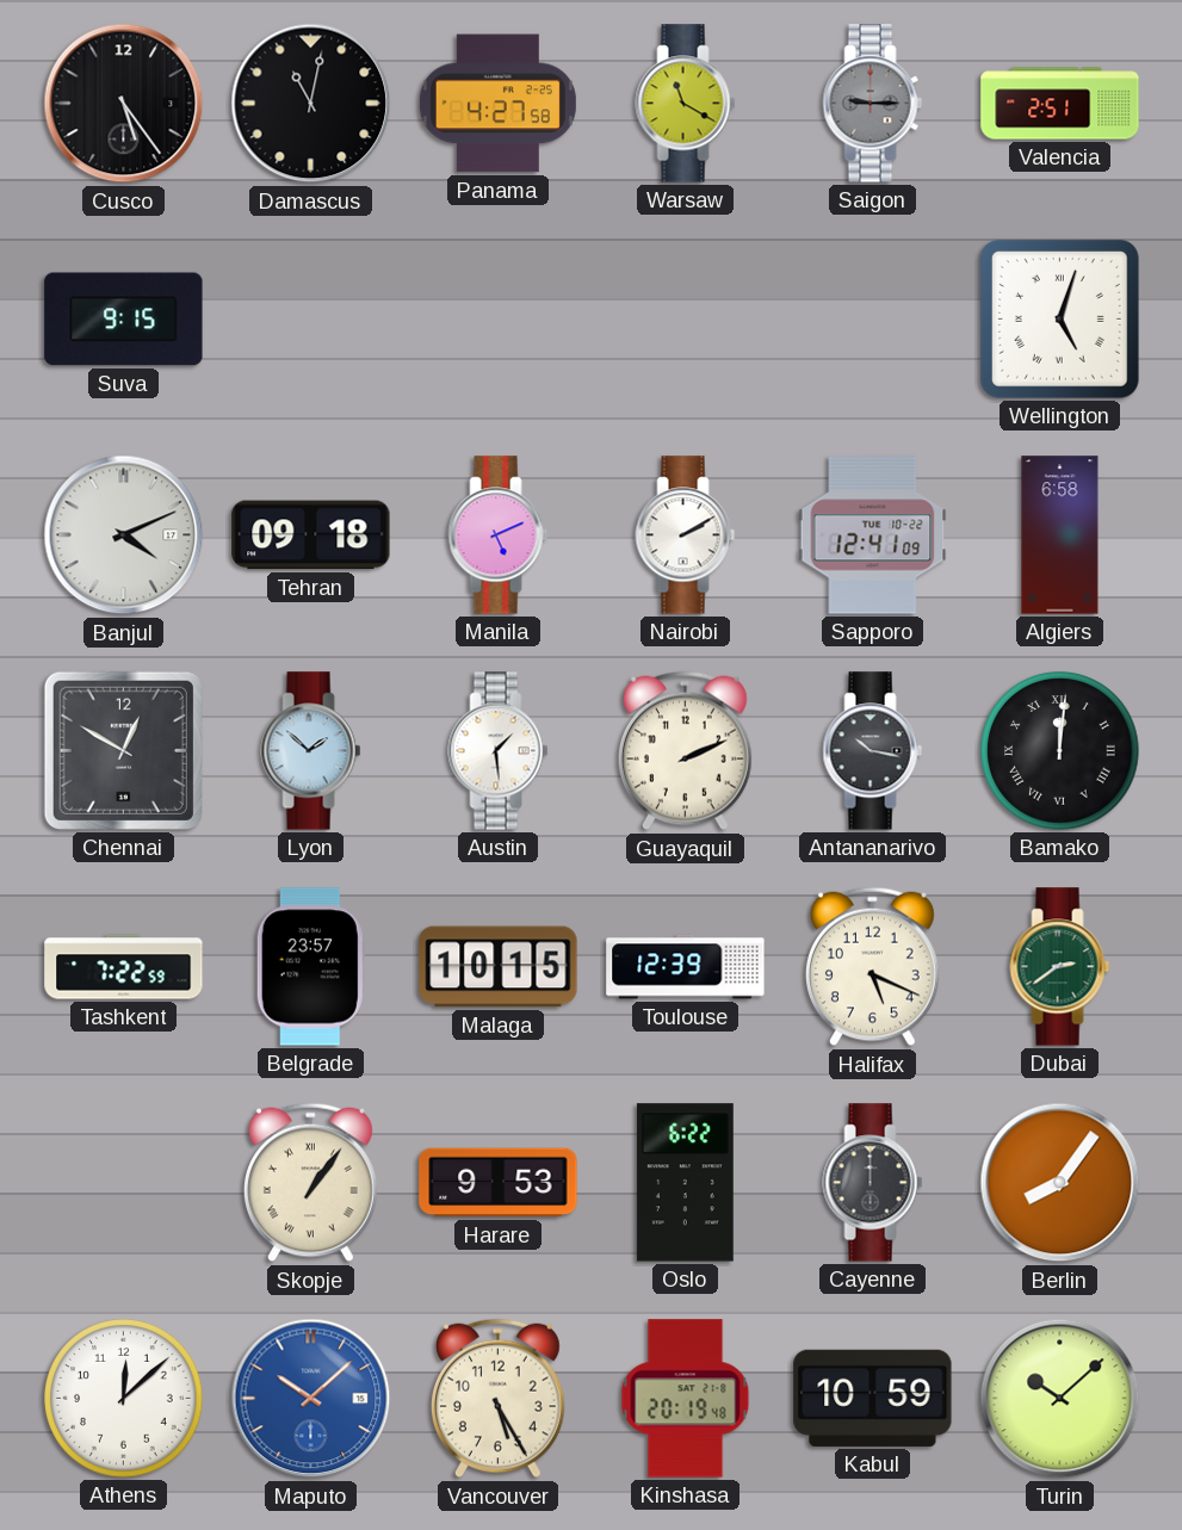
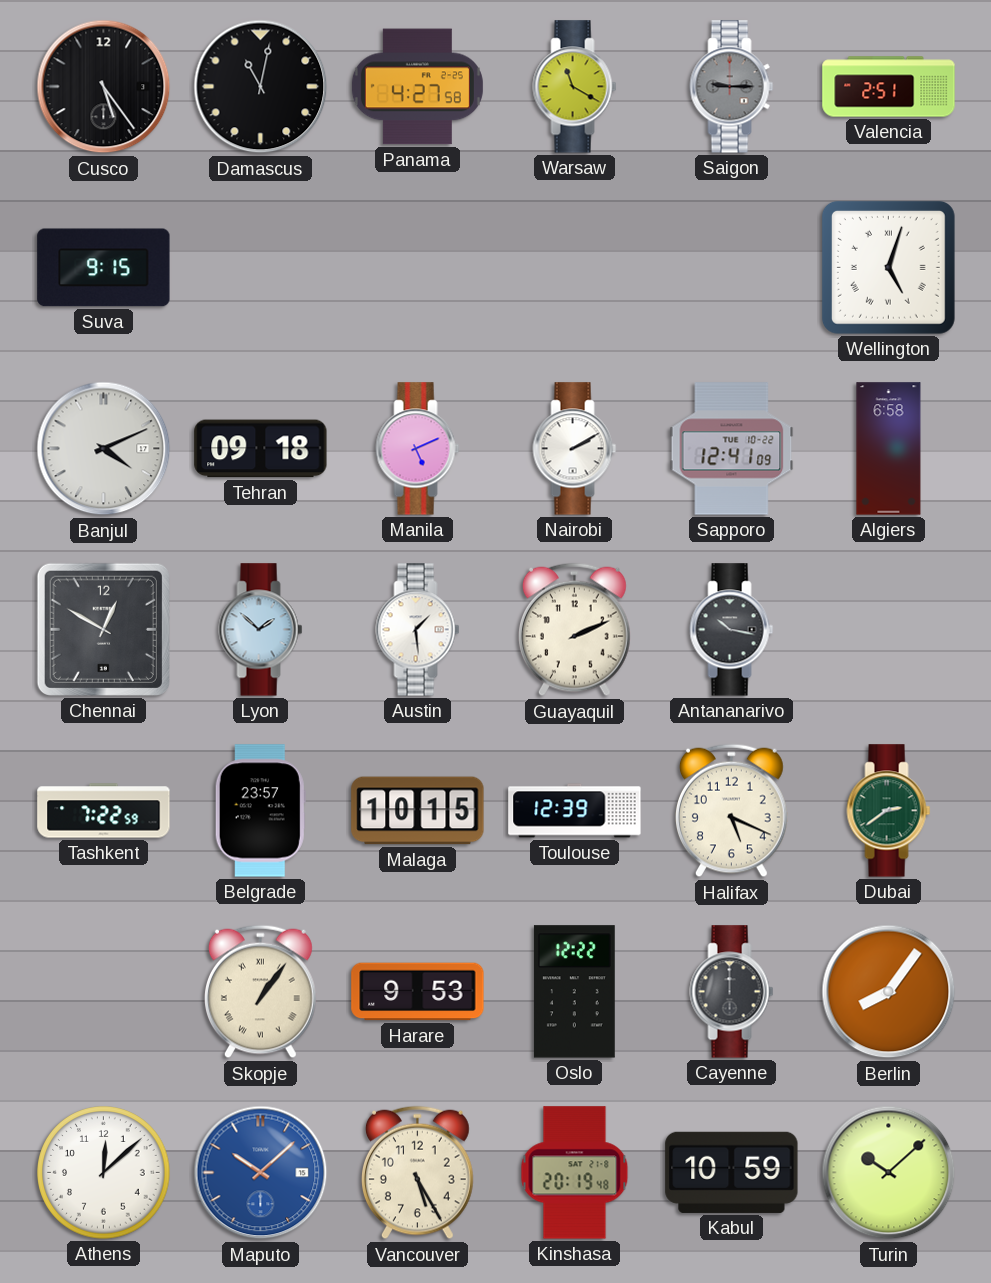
Bamako: 12:01 -> none
Oslo: 6:22 -> 12:22
